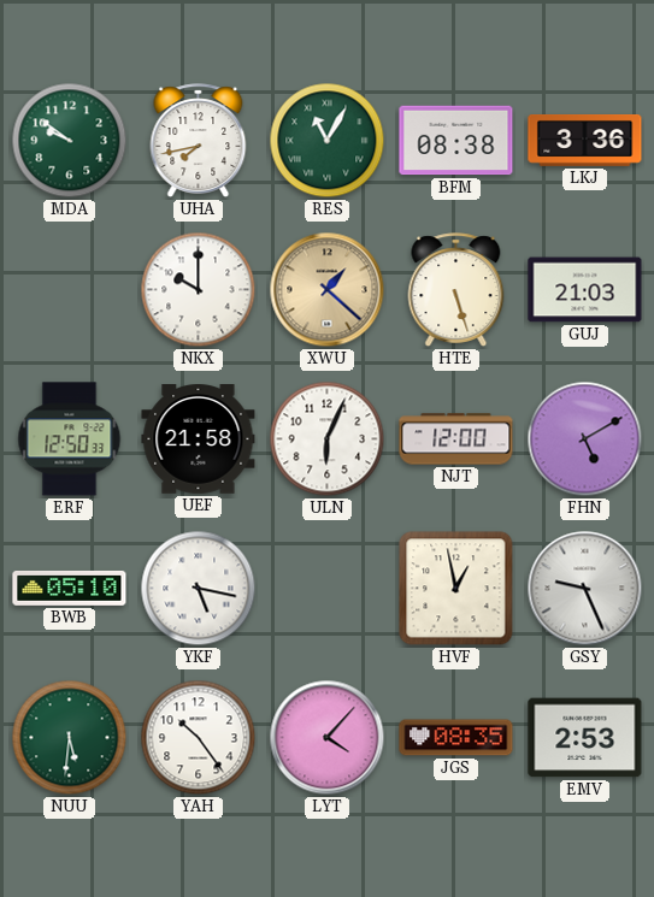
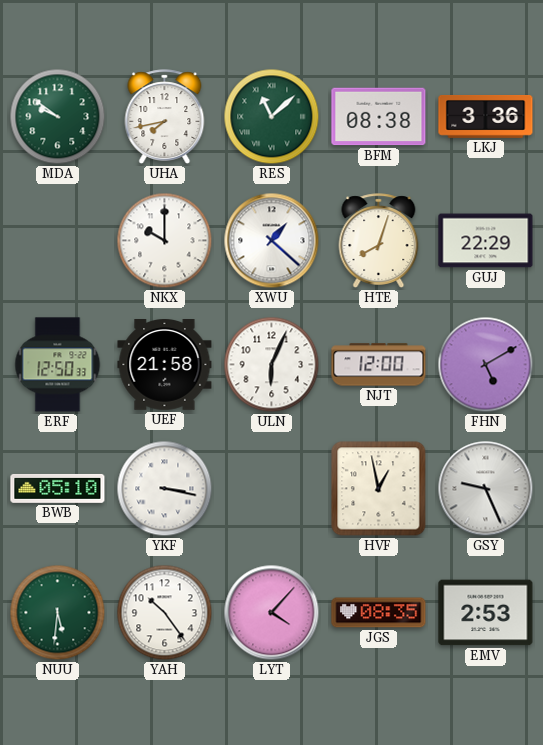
RES: 11:05 -> 11:08
XWU dial: champagne -> white
HTE: 5:27 -> 8:03
GUJ: 21:03 -> 22:29
YKF: 5:17 -> 3:17
